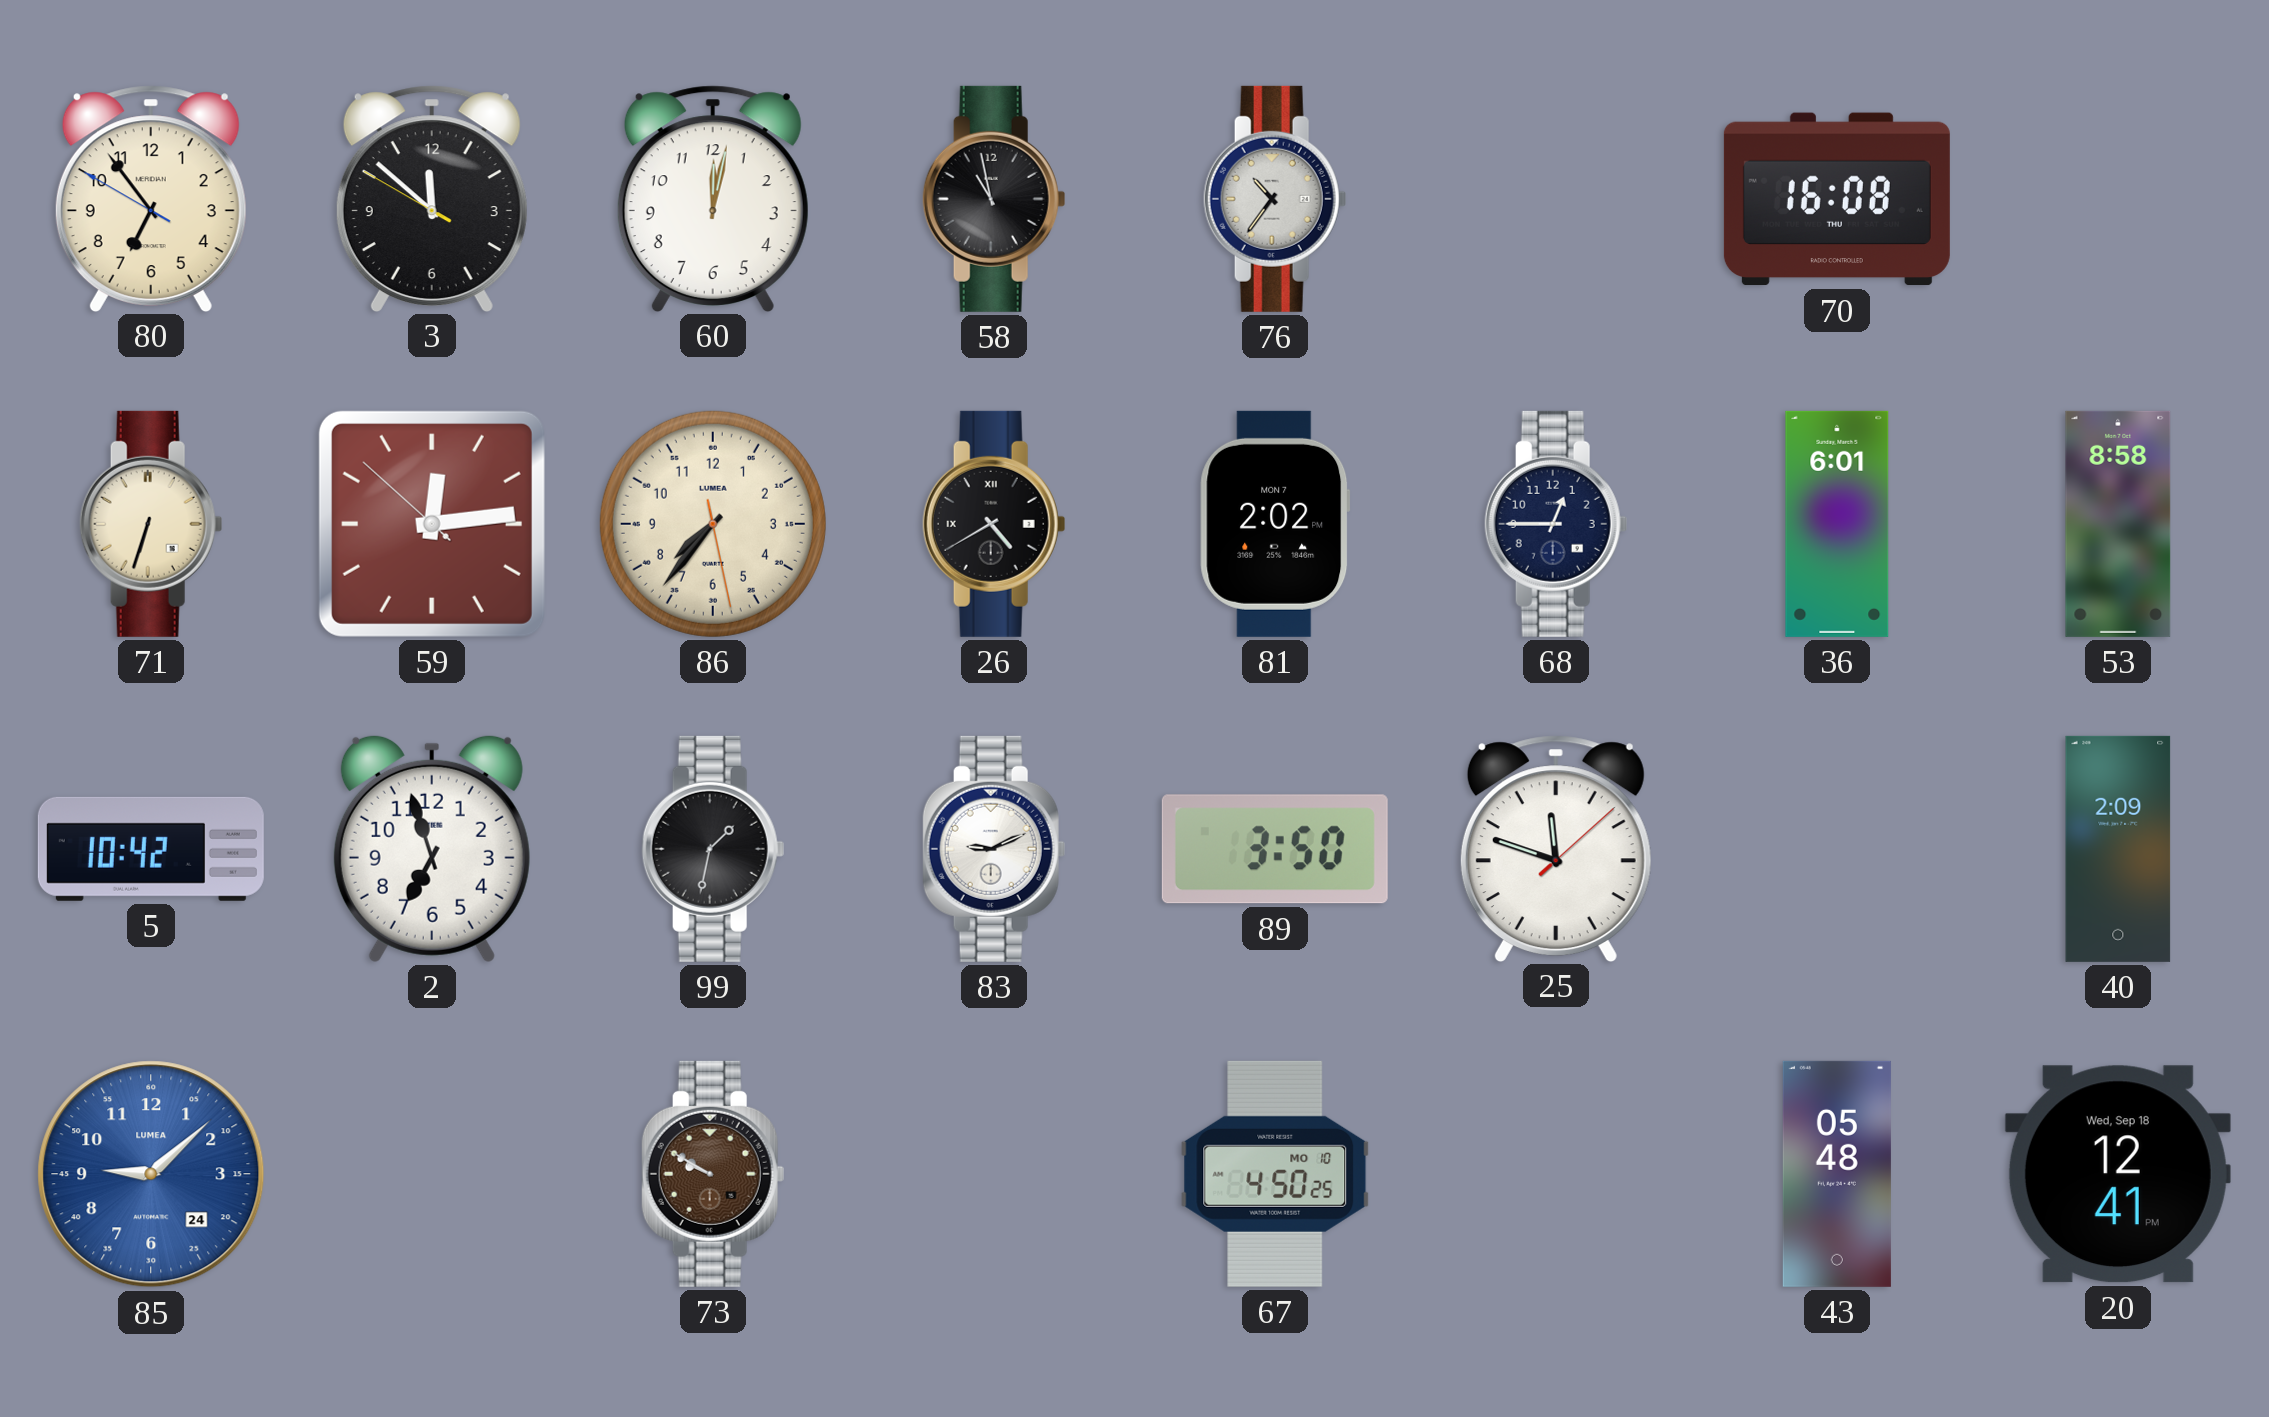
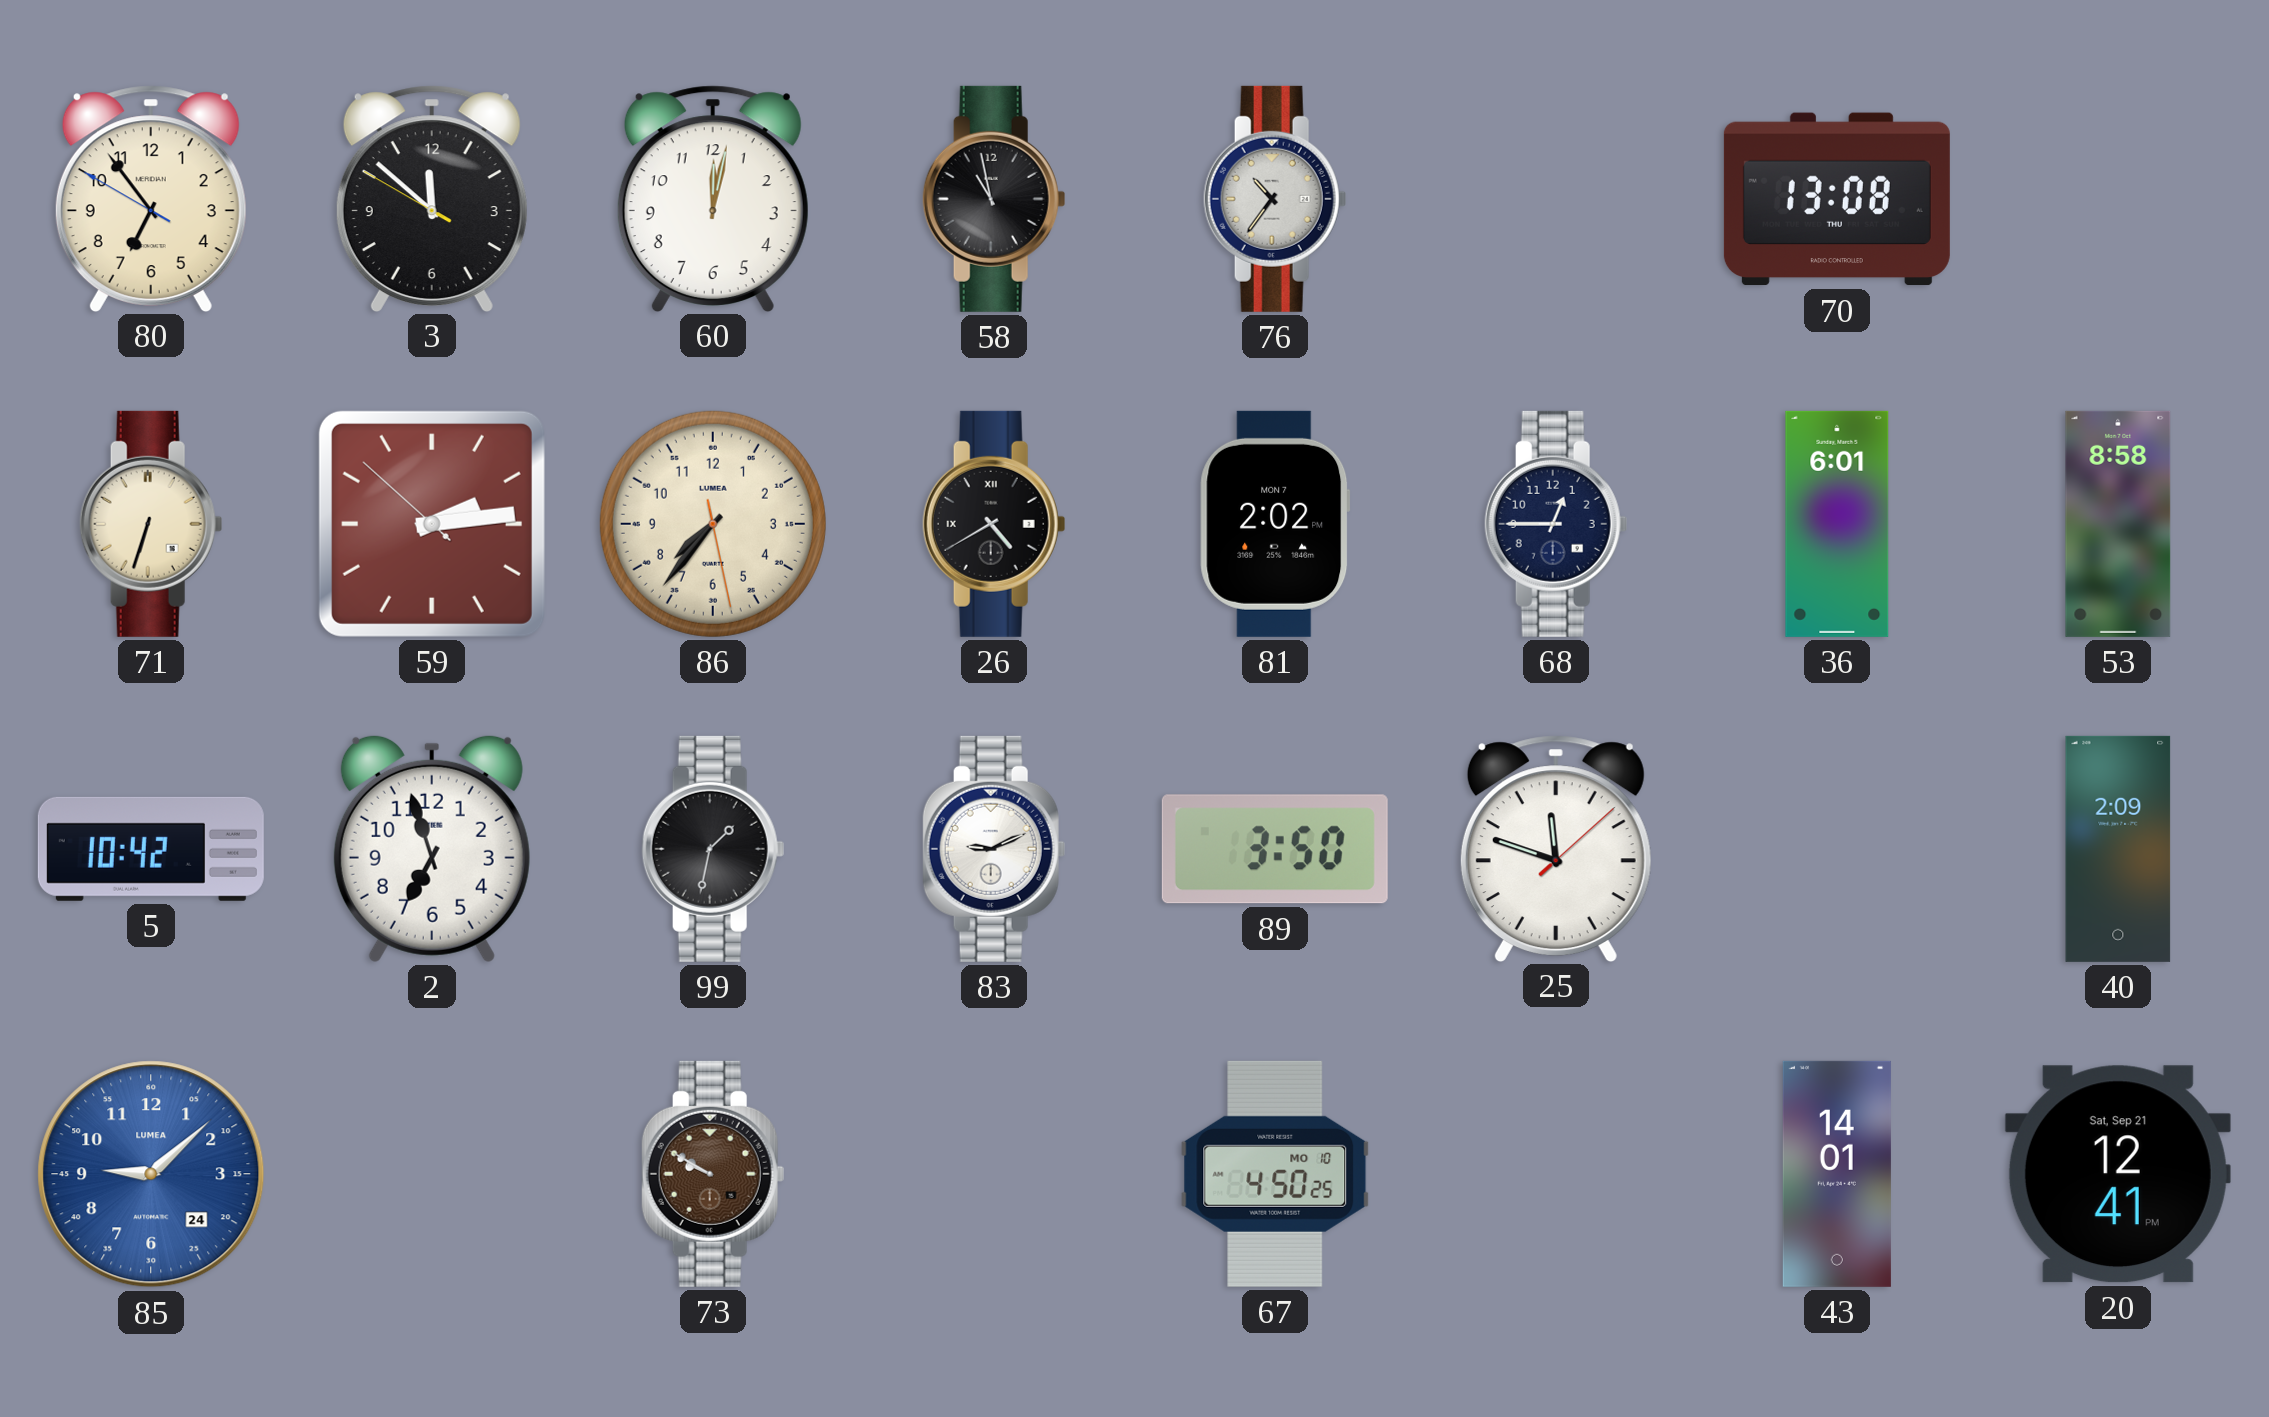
70: 16:08 -> 13:08
59: 12:13 -> 2:13
43: 05:48 -> 14:01
20 date: Wed, Sep 18 -> Sat, Sep 21
